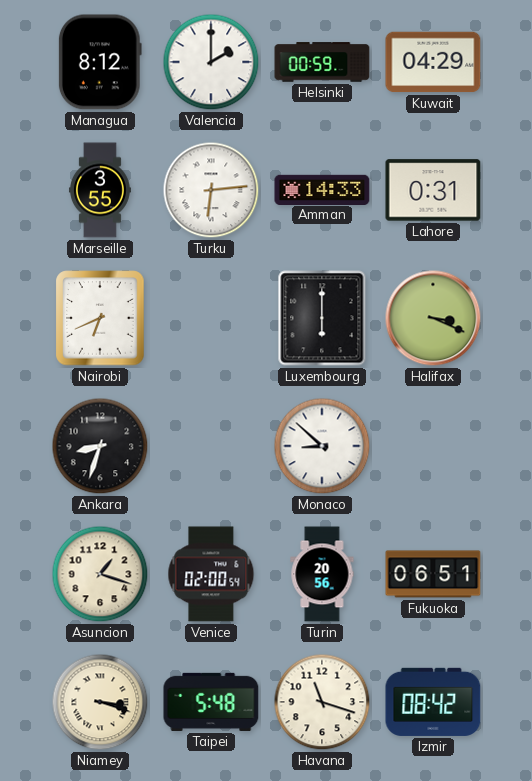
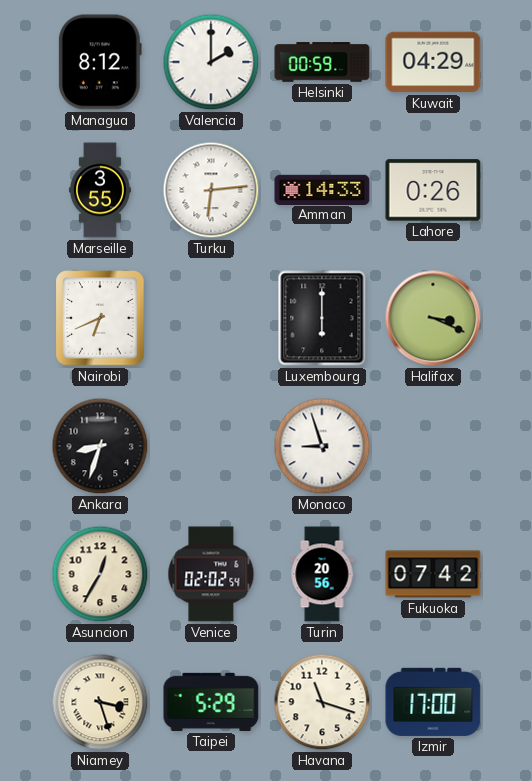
Lahore: 0:31 -> 0:26
Monaco: 8:52 -> 8:57
Asuncion: 1:18 -> 12:35
Venice: 02:00 -> 02:02
Fukuoka: 06:51 -> 07:42
Niamey: 3:18 -> 3:27
Taipei: 5:48 -> 5:29
Izmir: 08:42 -> 17:00
